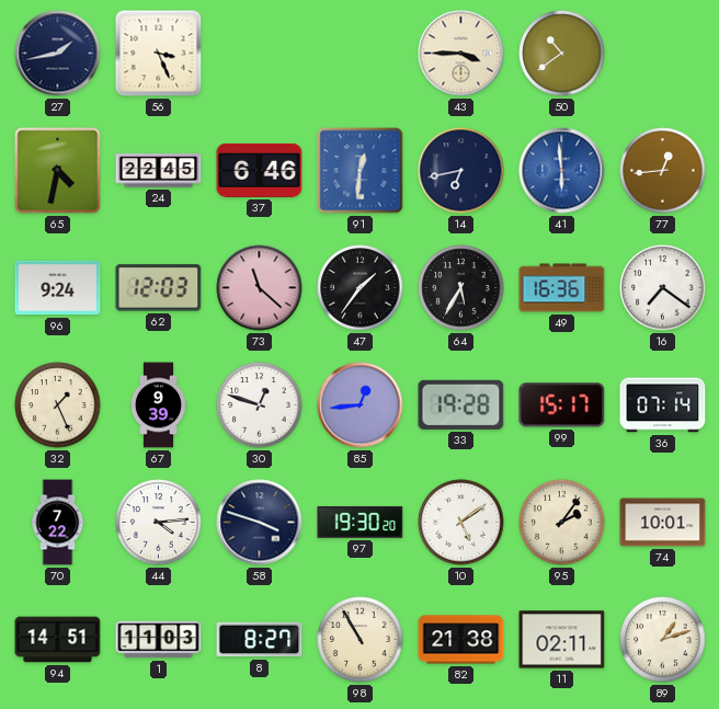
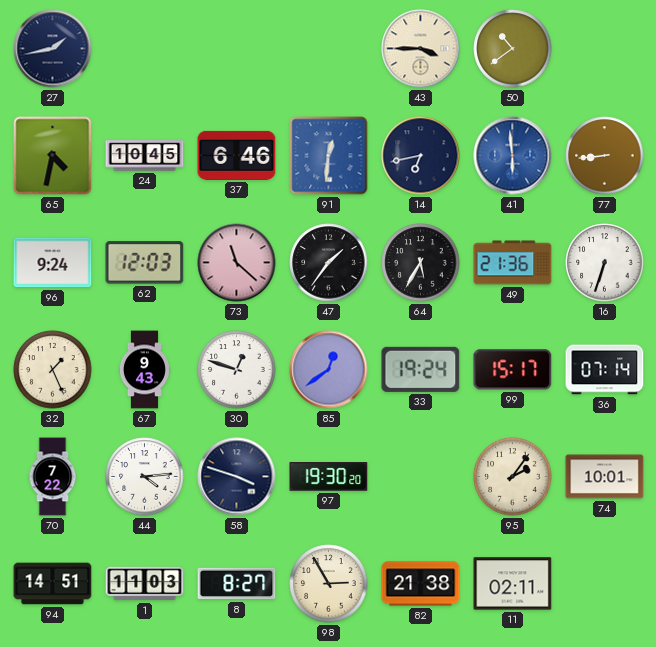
56: 3:26 -> none
24: 22:45 -> 10:45
77: 12:44 -> 8:44
49: 16:36 -> 21:36
16: 7:21 -> 6:33
67: 9:39 -> 9:43
85: 12:44 -> 12:39
33: 19:28 -> 19:24
10: 5:09 -> none
98: 10:55 -> 2:55
89: 1:12 -> none
